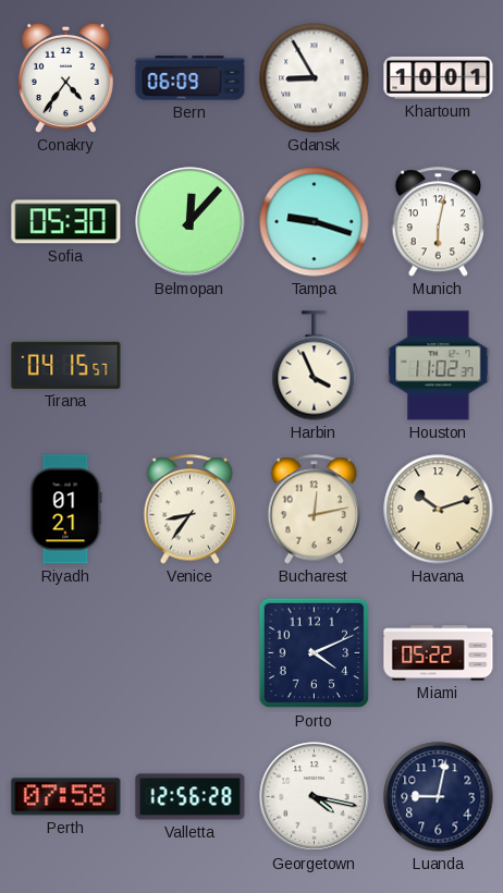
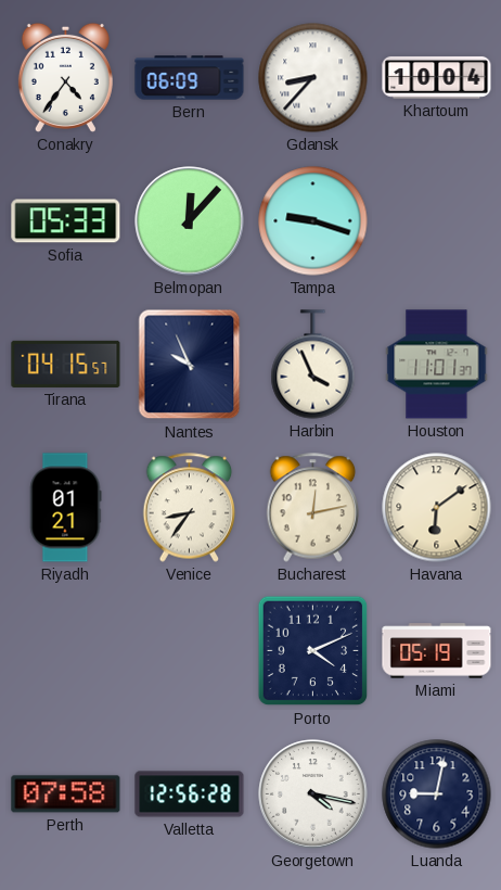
Gdansk: 8:55 -> 8:37
Khartoum: 10:01 -> 10:04
Sofia: 05:30 -> 05:33
Munich: 6:02 -> none
Nantes: none -> 9:56
Houston: 11:02 -> 11:01
Havana: 10:12 -> 6:09
Miami: 05:22 -> 05:19
